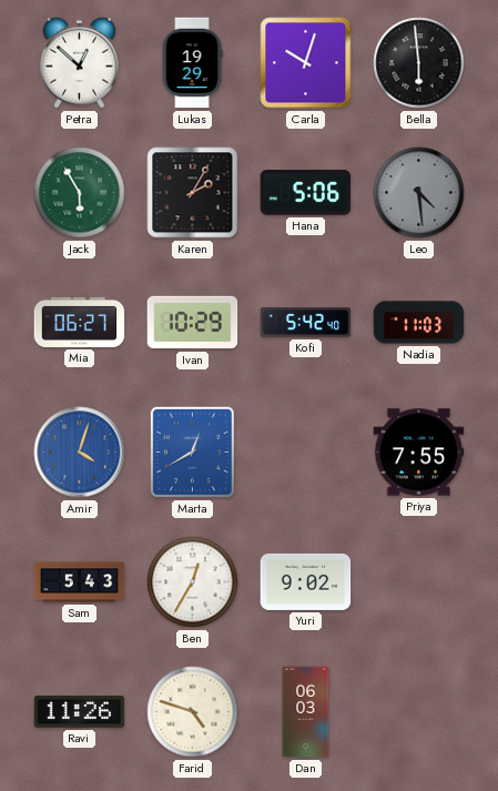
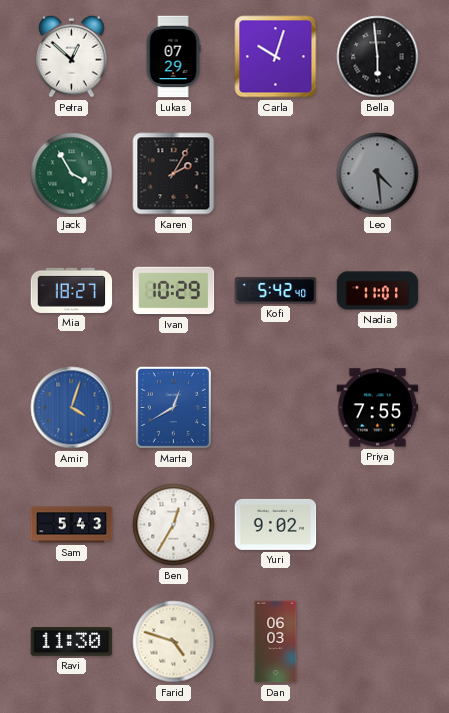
Lukas: 19:29 -> 07:29
Jack: 5:55 -> 3:55
Hana: 5:06 -> none
Mia: 06:27 -> 18:27
Nadia: 11:03 -> 11:01
Ravi: 11:26 -> 11:30
